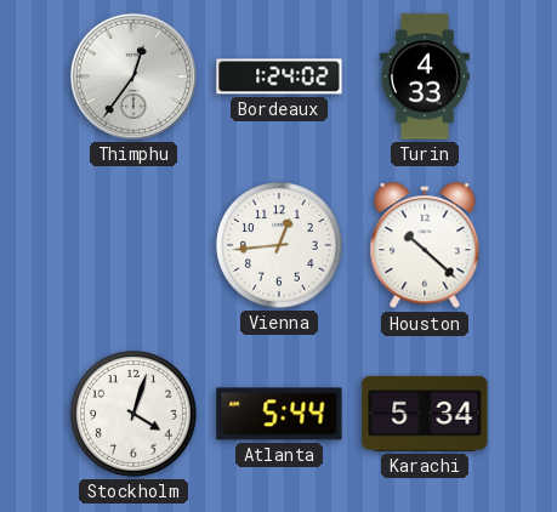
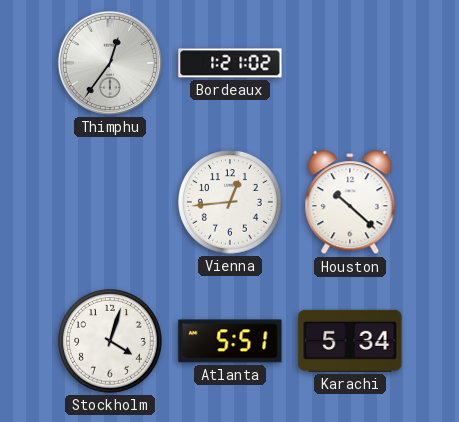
Bordeaux: 1:24 -> 1:21
Turin: 4:33 -> none
Atlanta: 5:44 -> 5:51
